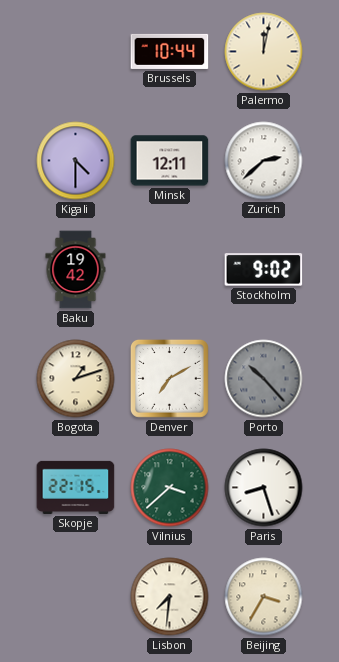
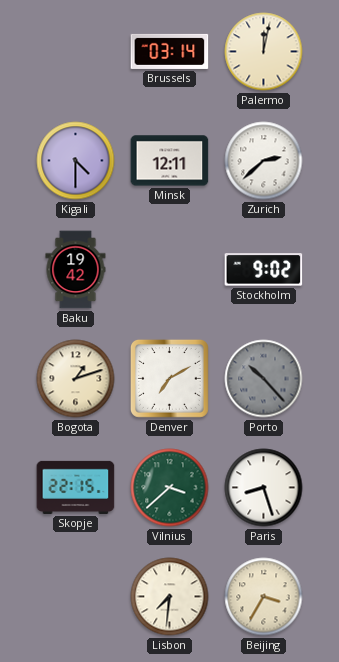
Brussels: 10:44 -> 03:14
